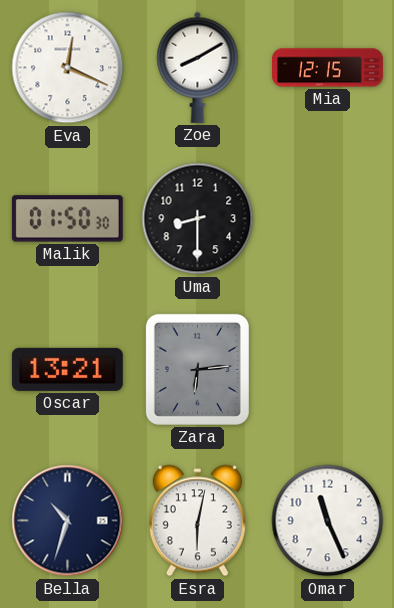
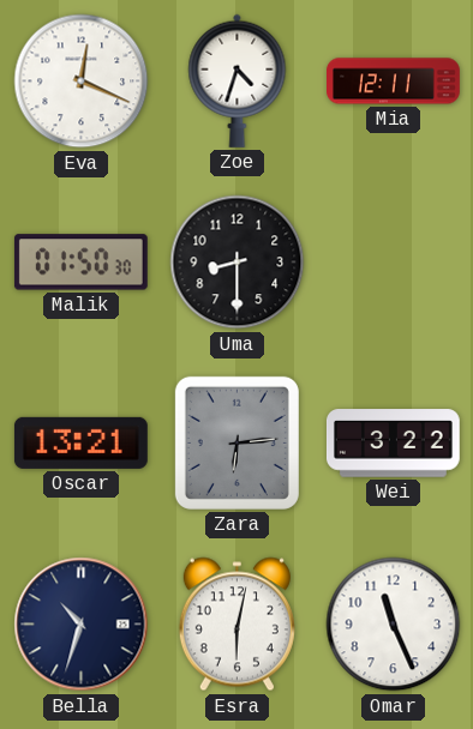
Zoe: 8:10 -> 4:33
Mia: 12:15 -> 12:11
Wei: none -> 3:22
